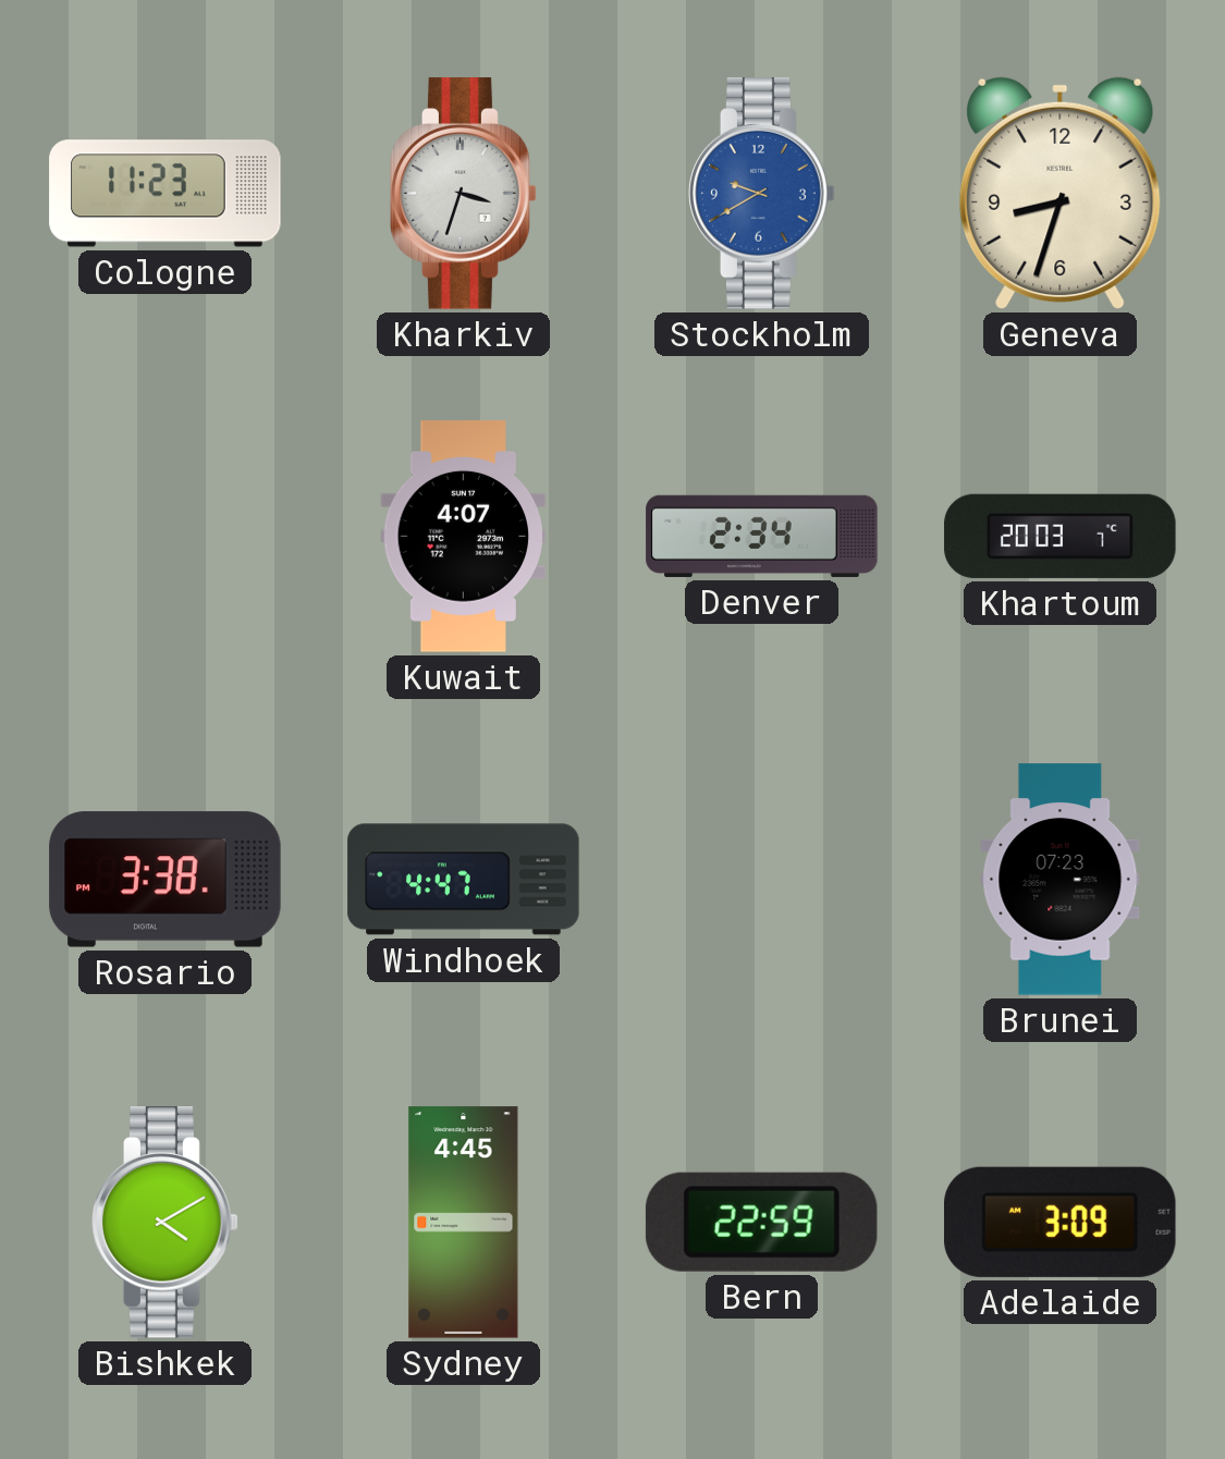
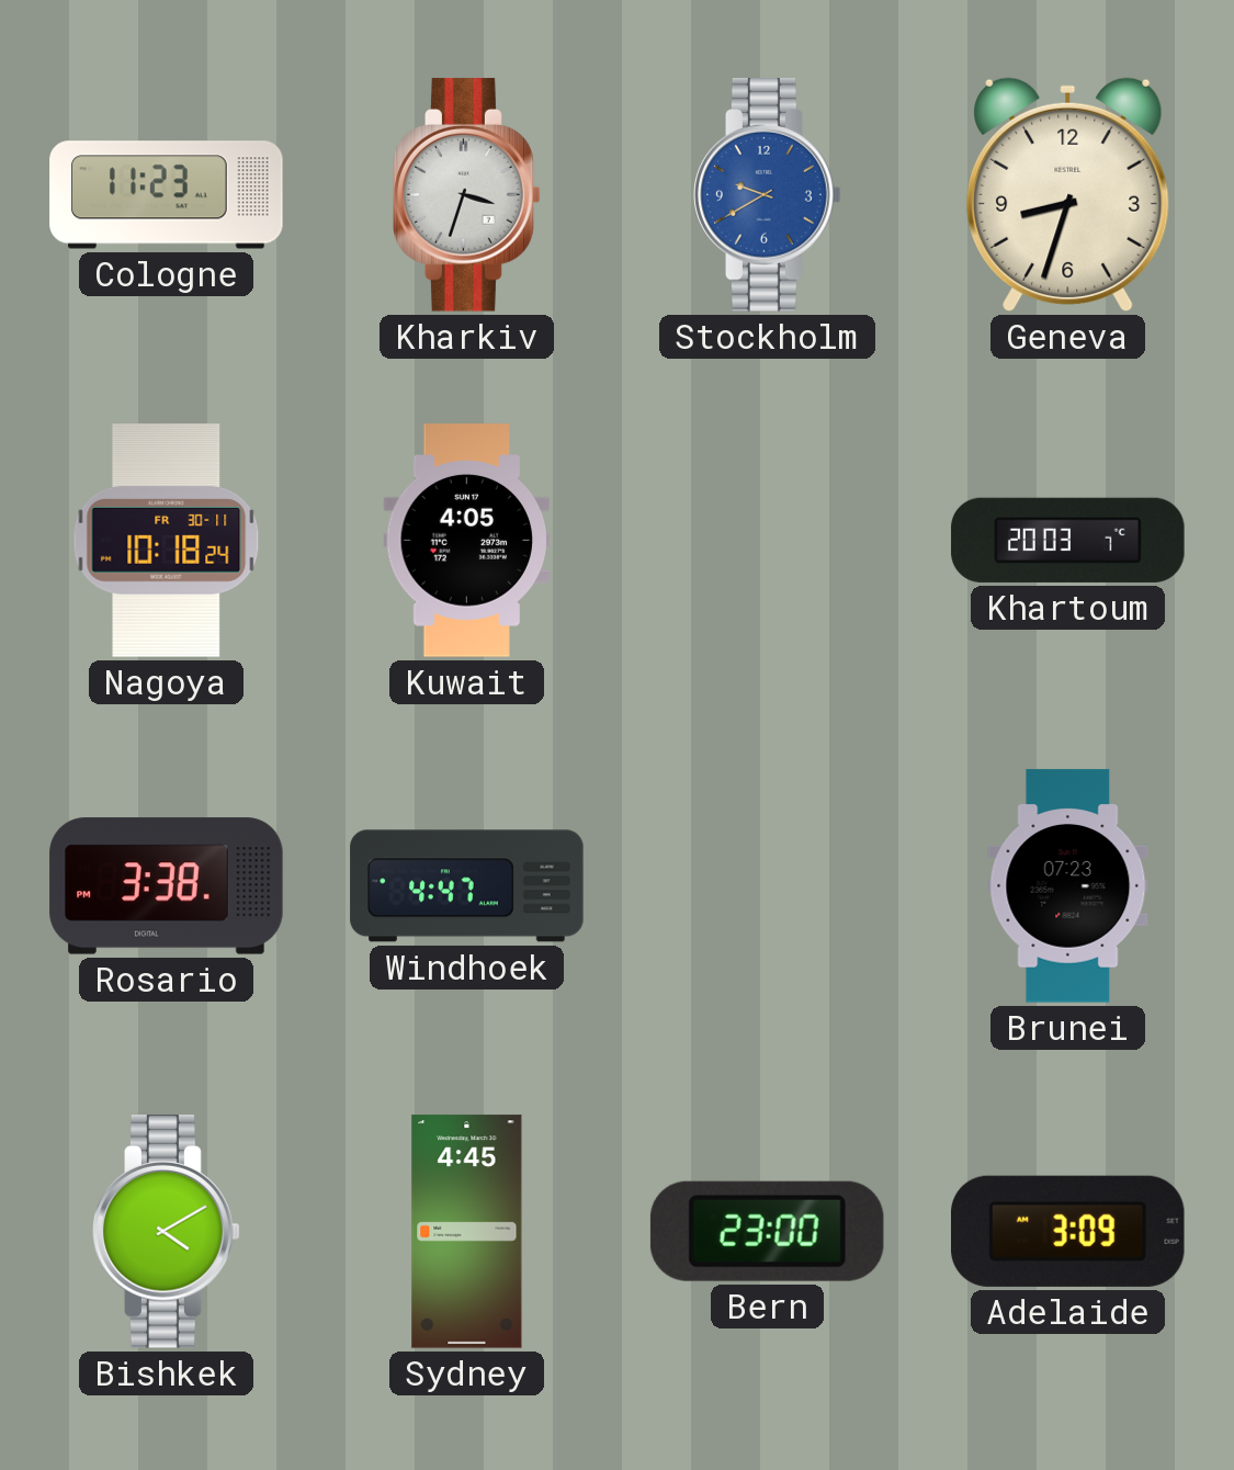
Nagoya: none -> 10:18
Kuwait: 4:07 -> 4:05
Denver: 2:34 -> none
Bern: 22:59 -> 23:00
